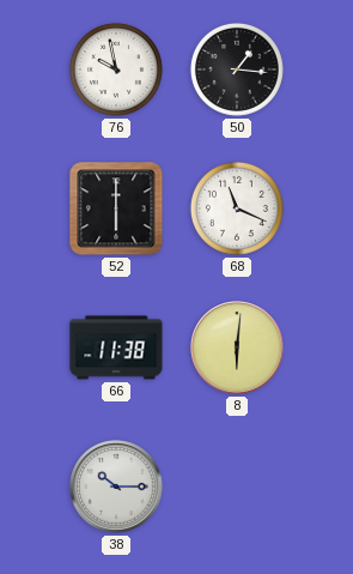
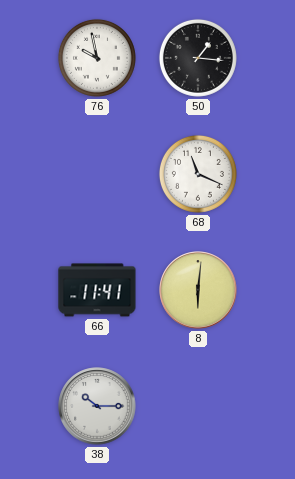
52: 6:00 -> none
66: 11:38 -> 11:41
